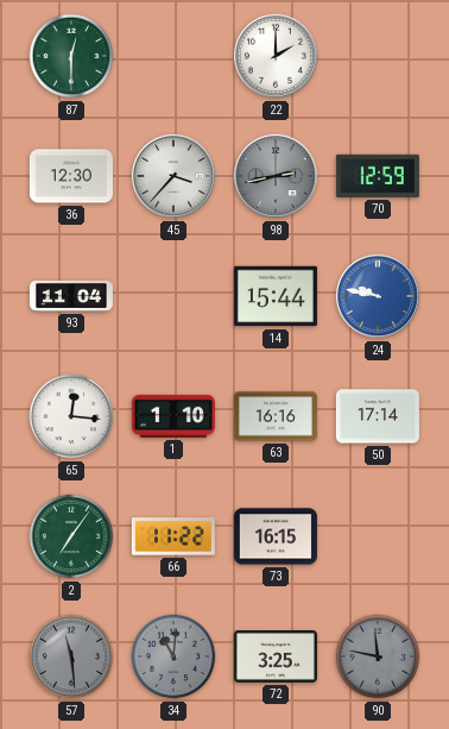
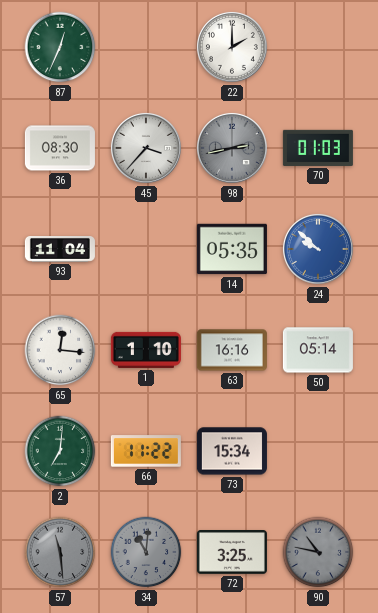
87: 12:30 -> 12:34
36: 12:30 -> 08:30
70: 12:59 -> 01:03
14: 15:44 -> 05:35
24: 9:47 -> 9:52
50: 17:14 -> 05:14
2: 7:06 -> 7:01
73: 16:15 -> 15:34
90: 11:47 -> 10:47
